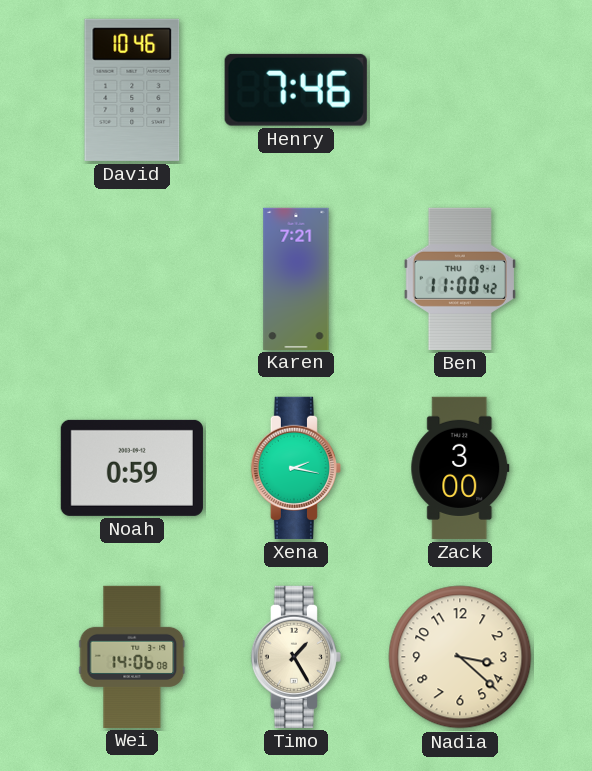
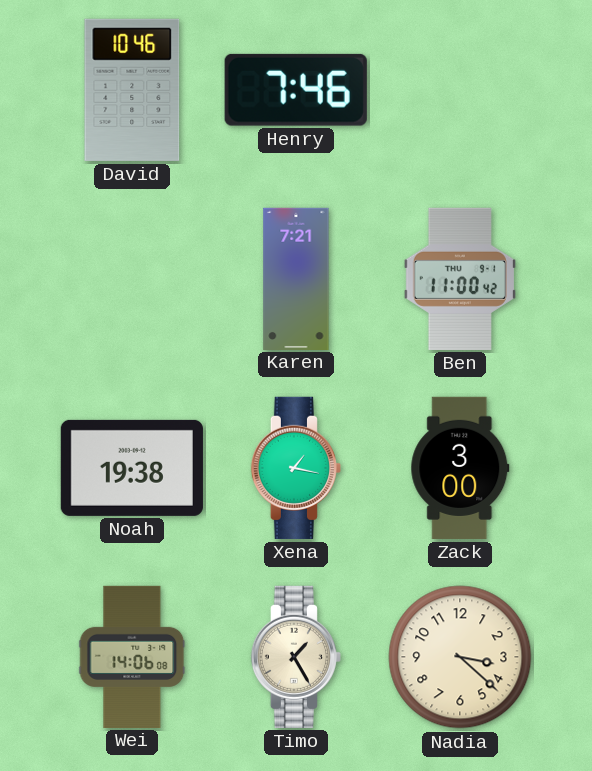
Noah: 0:59 -> 19:38
Xena: 2:17 -> 1:17
